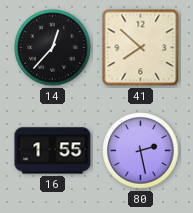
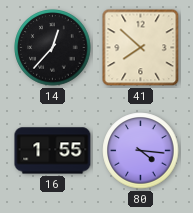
80: 2:28 -> 4:16
